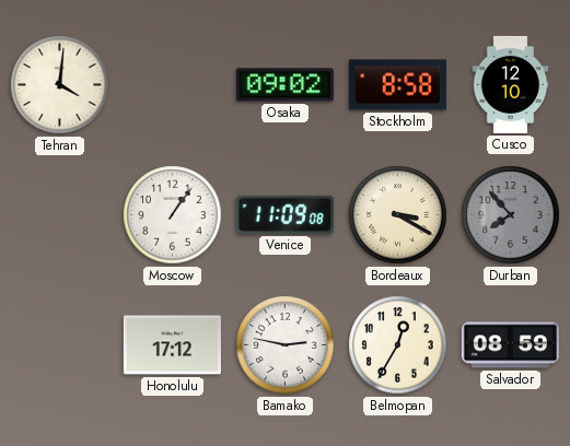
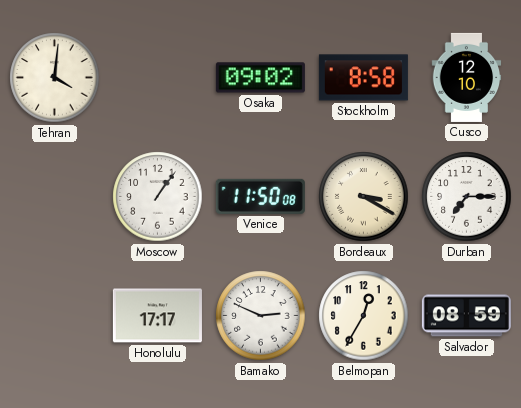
Venice: 11:09 -> 11:50
Durban: 7:53 -> 7:15
Durban dial: grey -> white
Honolulu: 17:12 -> 17:17
Bamako: 2:47 -> 2:49
